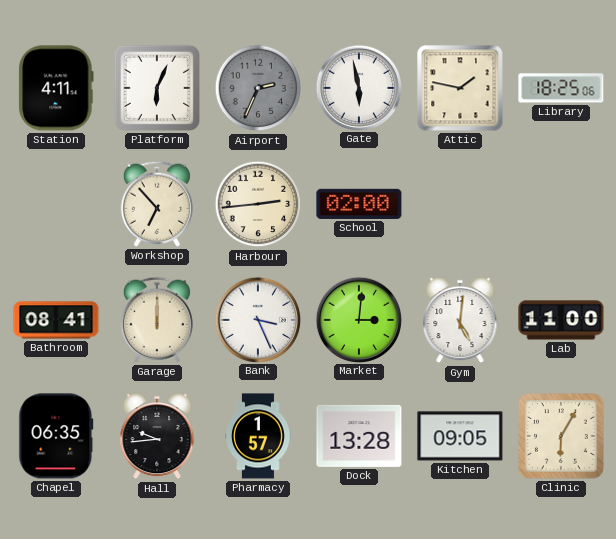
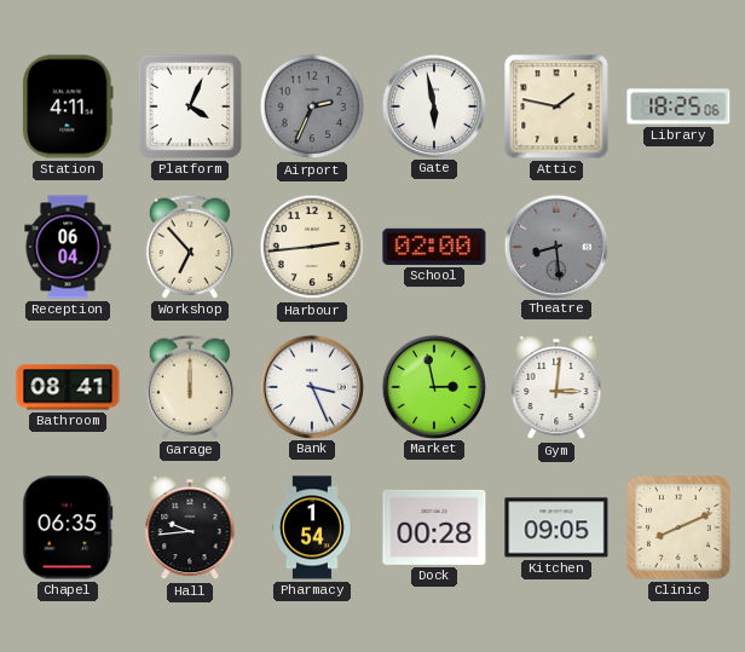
Platform: 6:04 -> 4:04
Reception: none -> 06:04
Theatre: none -> 8:29
Market: 3:01 -> 2:58
Gym: 5:01 -> 3:01
Lab: 11:00 -> none
Pharmacy: 1:57 -> 1:54
Dock: 13:28 -> 00:28
Clinic: 6:05 -> 8:11
